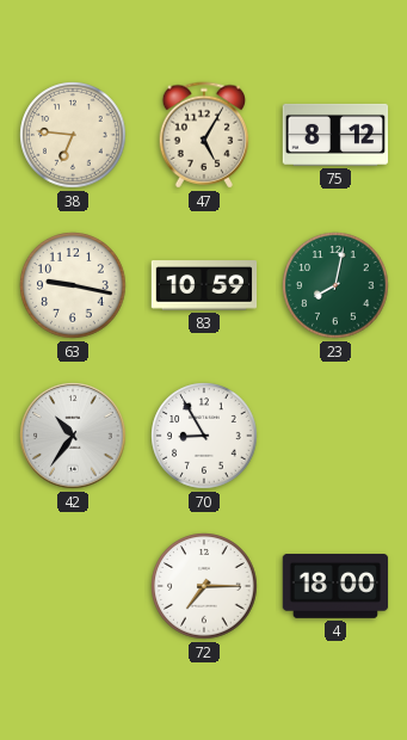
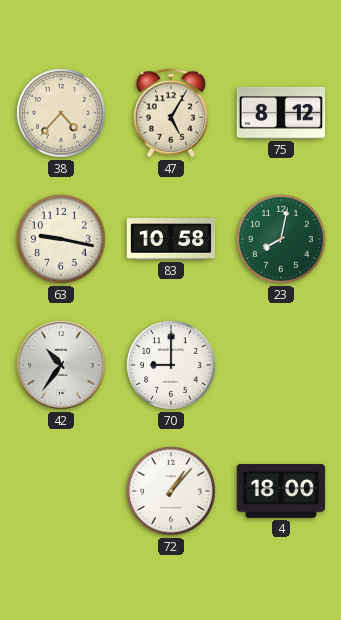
38: 6:46 -> 4:37
83: 10:59 -> 10:58
70: 8:55 -> 9:00
72: 7:15 -> 1:07
